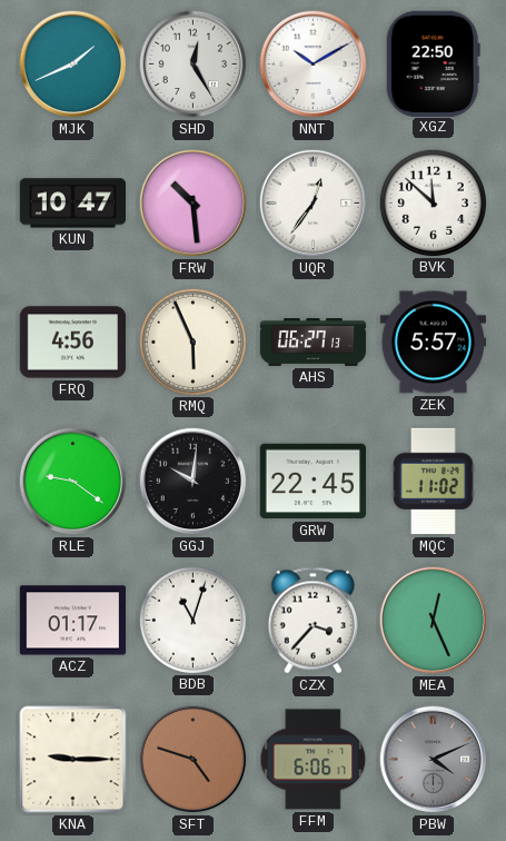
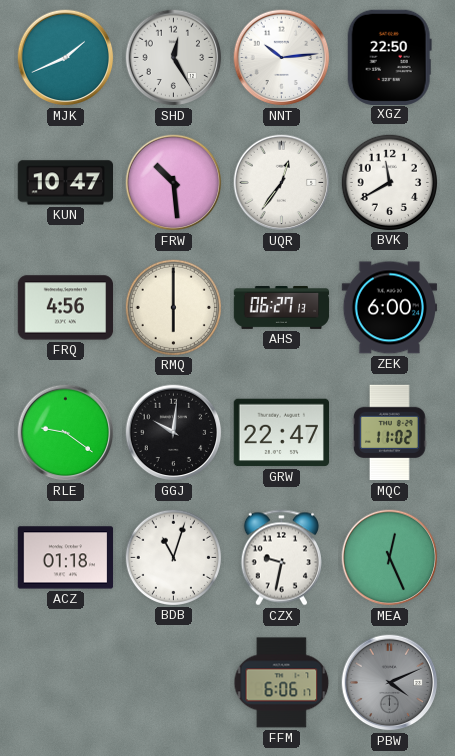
NNT: 10:10 -> 10:14
BVK: 11:52 -> 11:40
RMQ: 5:56 -> 6:00
ZEK: 5:57 -> 6:00
GRW: 22:45 -> 22:47
ACZ: 01:17 -> 01:18
CZX: 3:37 -> 9:32
KNA: 9:15 -> none
SFT: 4:48 -> none
